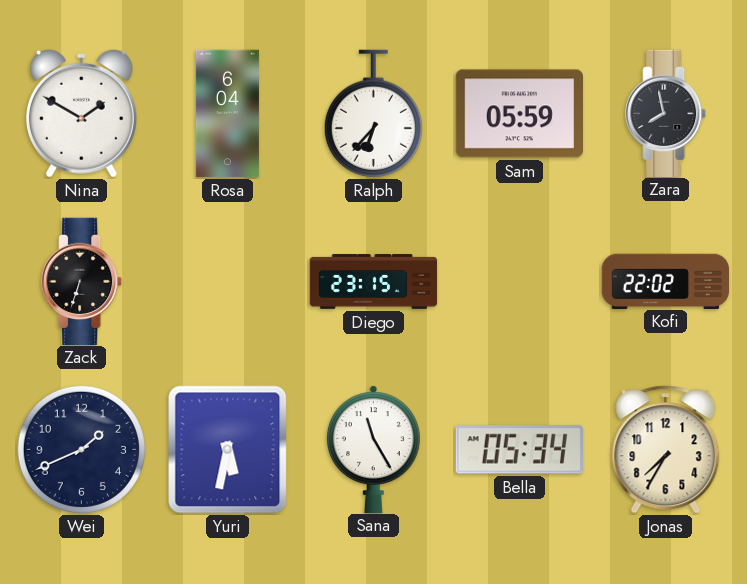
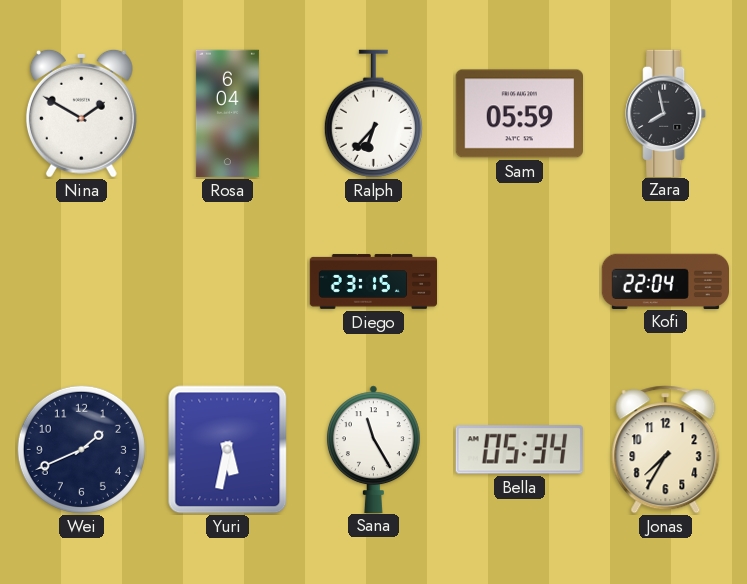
Zack: 6:33 -> none
Kofi: 22:02 -> 22:04
